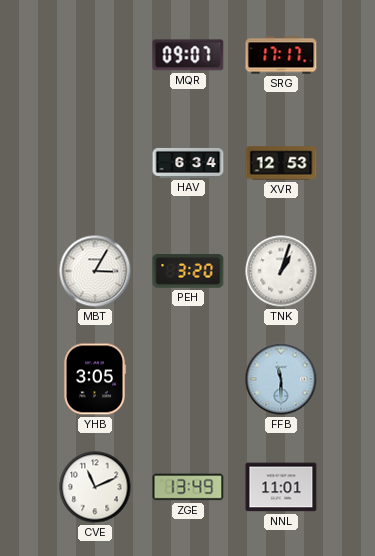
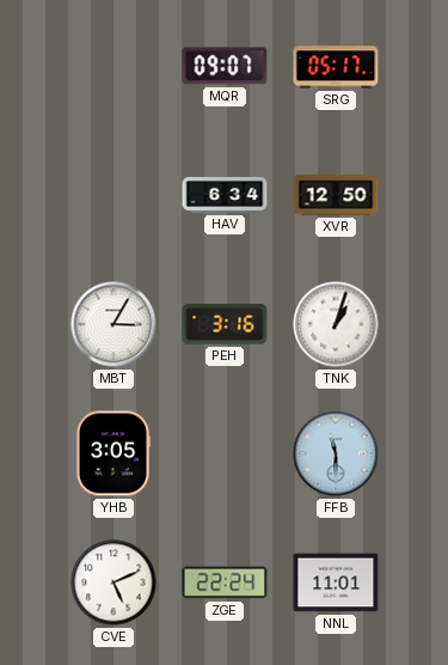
SRG: 17:17 -> 05:17
XVR: 12:53 -> 12:50
PEH: 3:20 -> 3:16
CVE: 11:11 -> 5:11
ZGE: 13:49 -> 22:24
